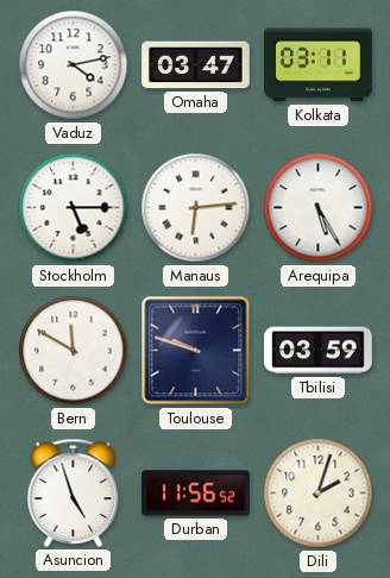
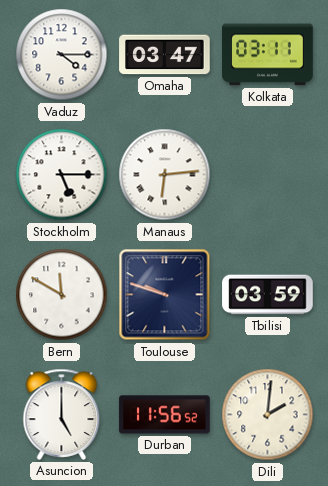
Vaduz: 4:13 -> 4:15
Arequipa: 5:25 -> none
Asuncion: 4:57 -> 5:00
Dili: 2:03 -> 2:01
